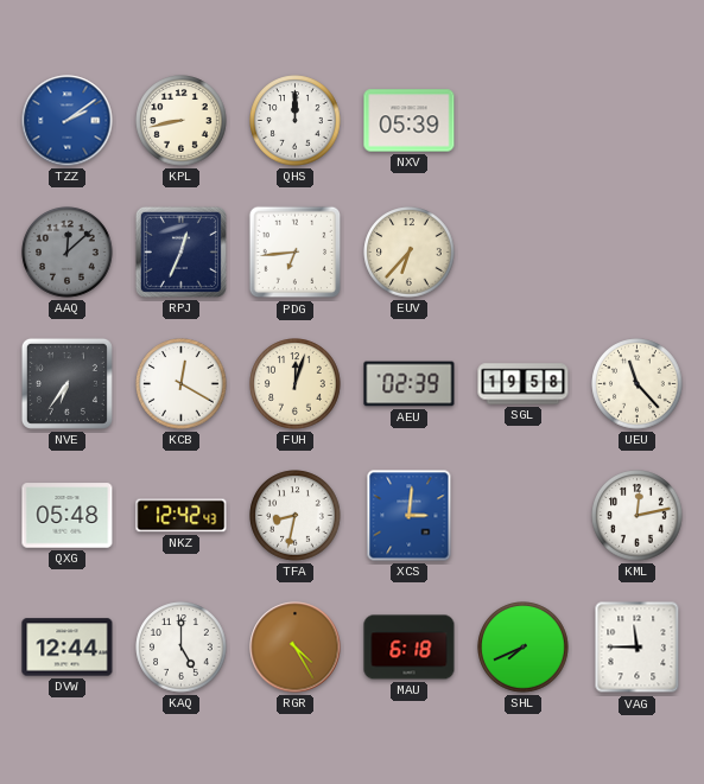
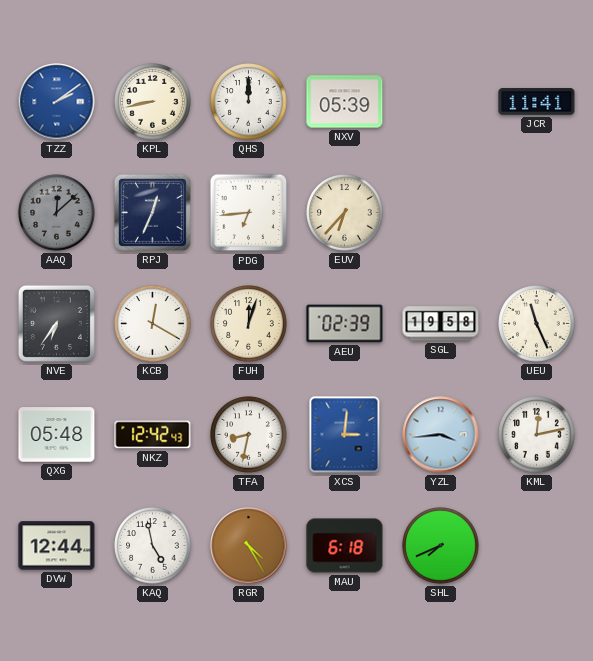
JCR: none -> 11:41
UEU: 11:23 -> 11:26
YZL: none -> 3:44
KAQ: 5:00 -> 4:58
VAG: 11:45 -> none
